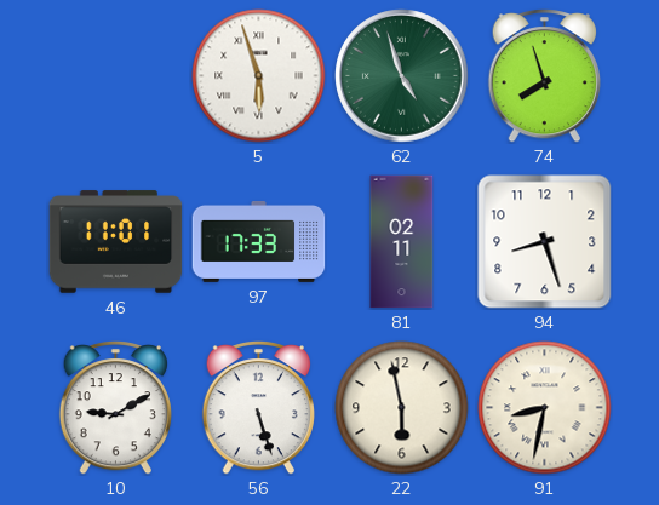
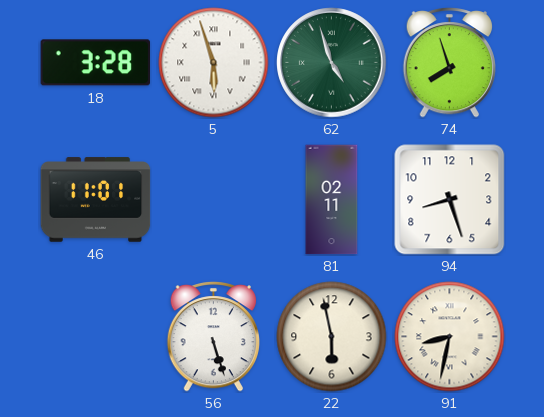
18: none -> 3:28
97: 17:33 -> none
10: 9:10 -> none
